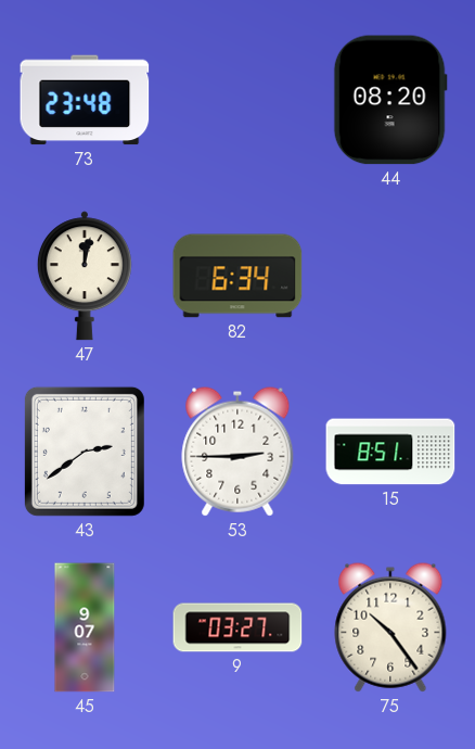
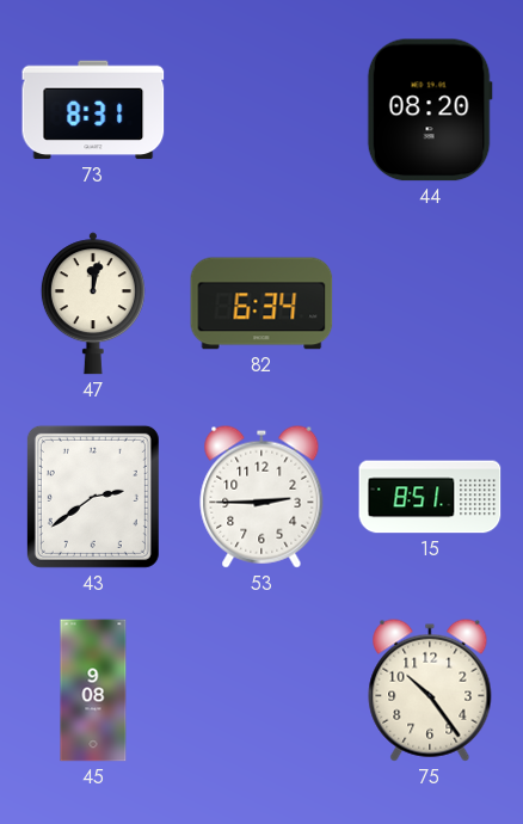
73: 23:48 -> 8:31
45: 9:07 -> 9:08
9: 03:27 -> none
